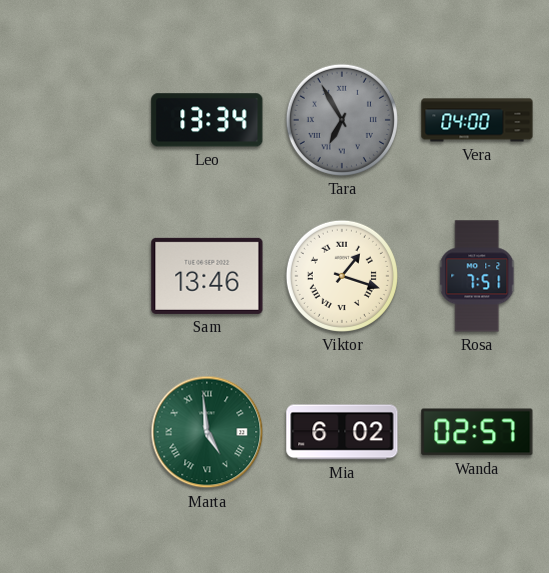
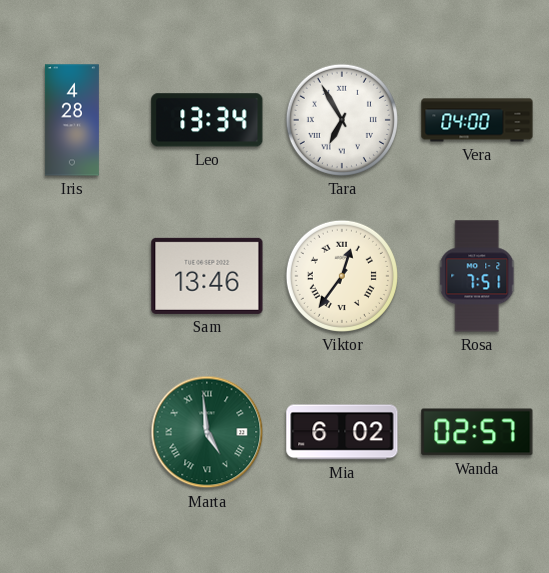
Iris: none -> 4:28
Tara dial: grey -> white
Viktor: 1:18 -> 12:36
